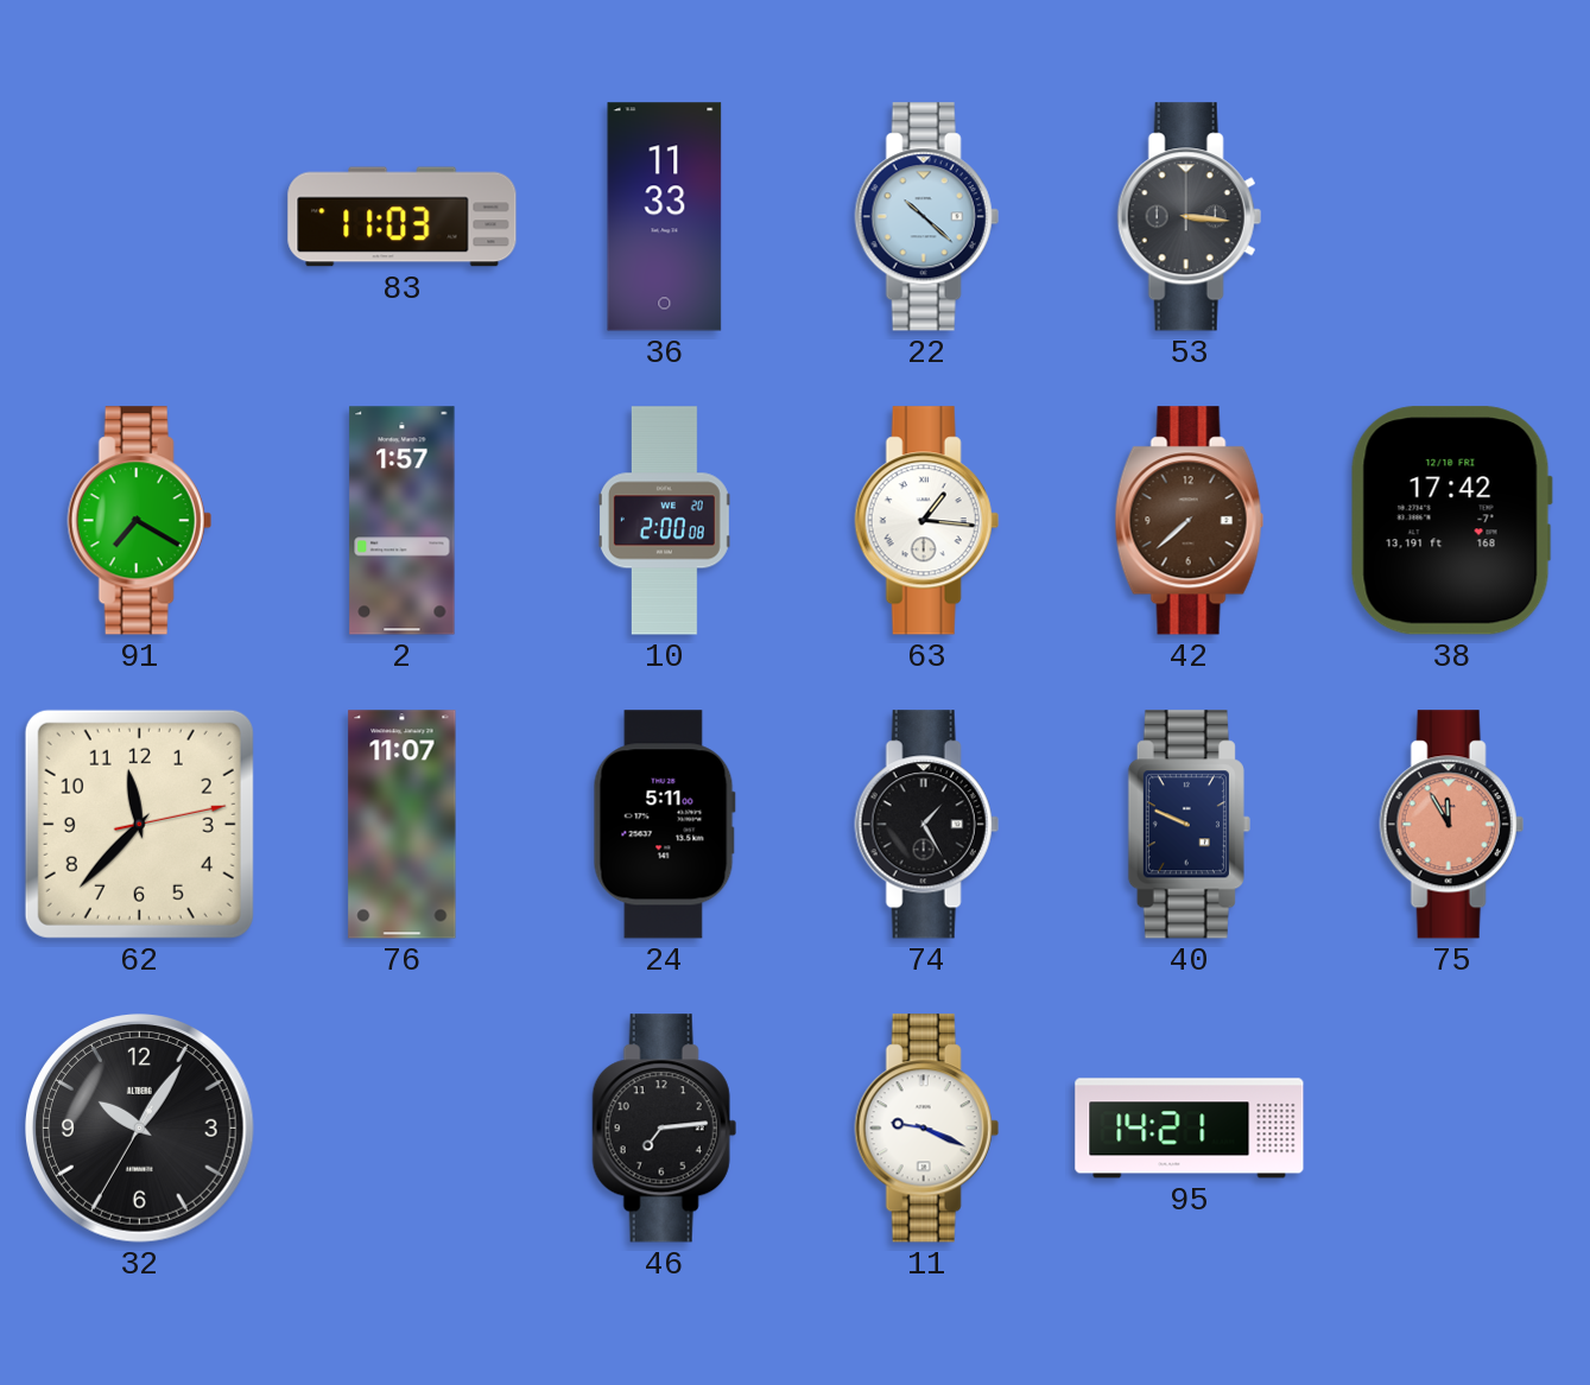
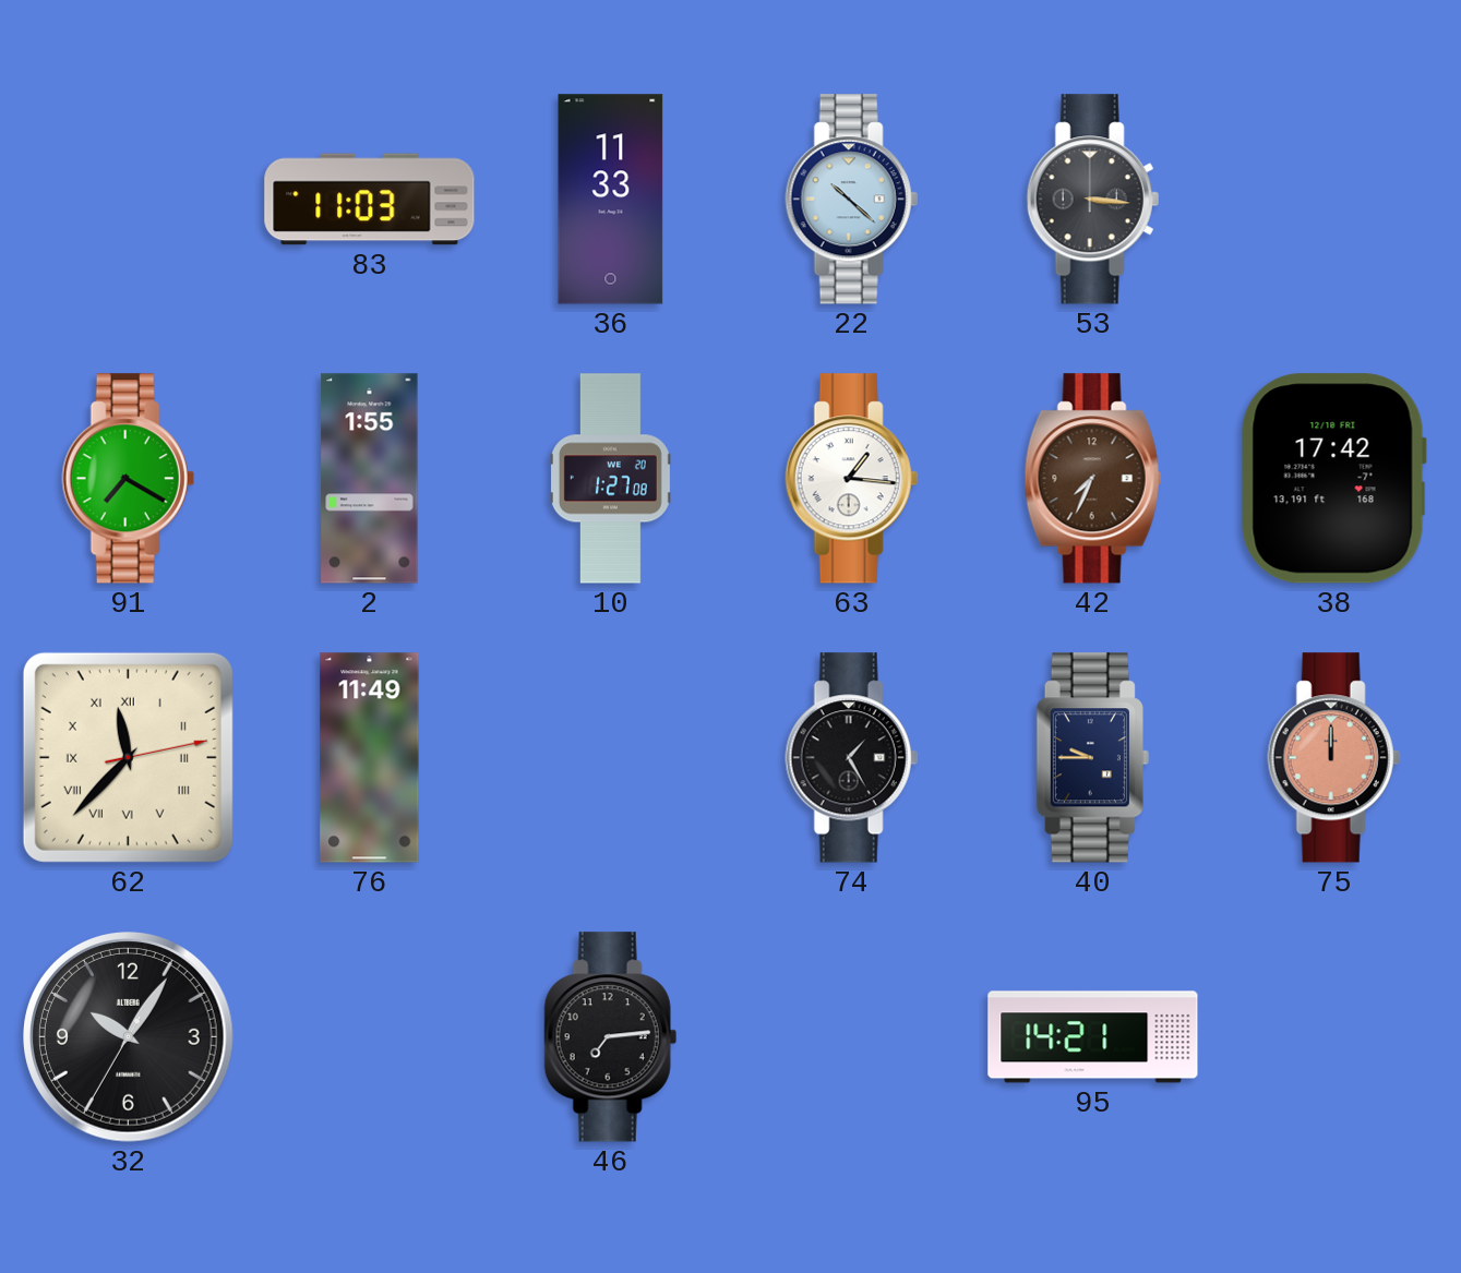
2: 1:57 -> 1:55
10: 2:00 -> 1:27
42: 7:38 -> 7:34
62 numerals: Arabic -> Roman
76: 11:07 -> 11:49
24: 5:11 -> none
40: 9:49 -> 9:45
75: 11:55 -> 12:00
11: 9:19 -> none
